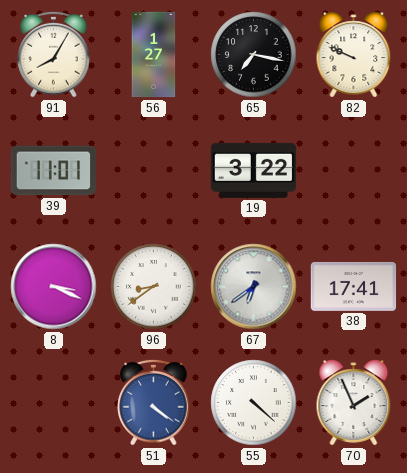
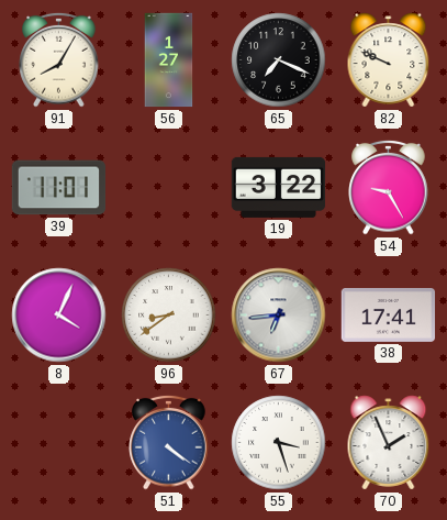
65: 7:17 -> 7:19
54: none -> 9:25
8: 3:19 -> 4:04
67: 6:39 -> 6:44
55: 4:22 -> 3:27
